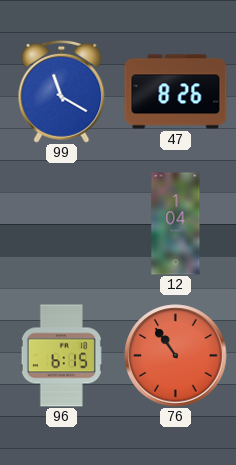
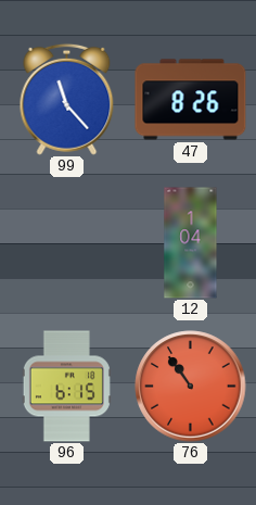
99: 11:20 -> 11:23
